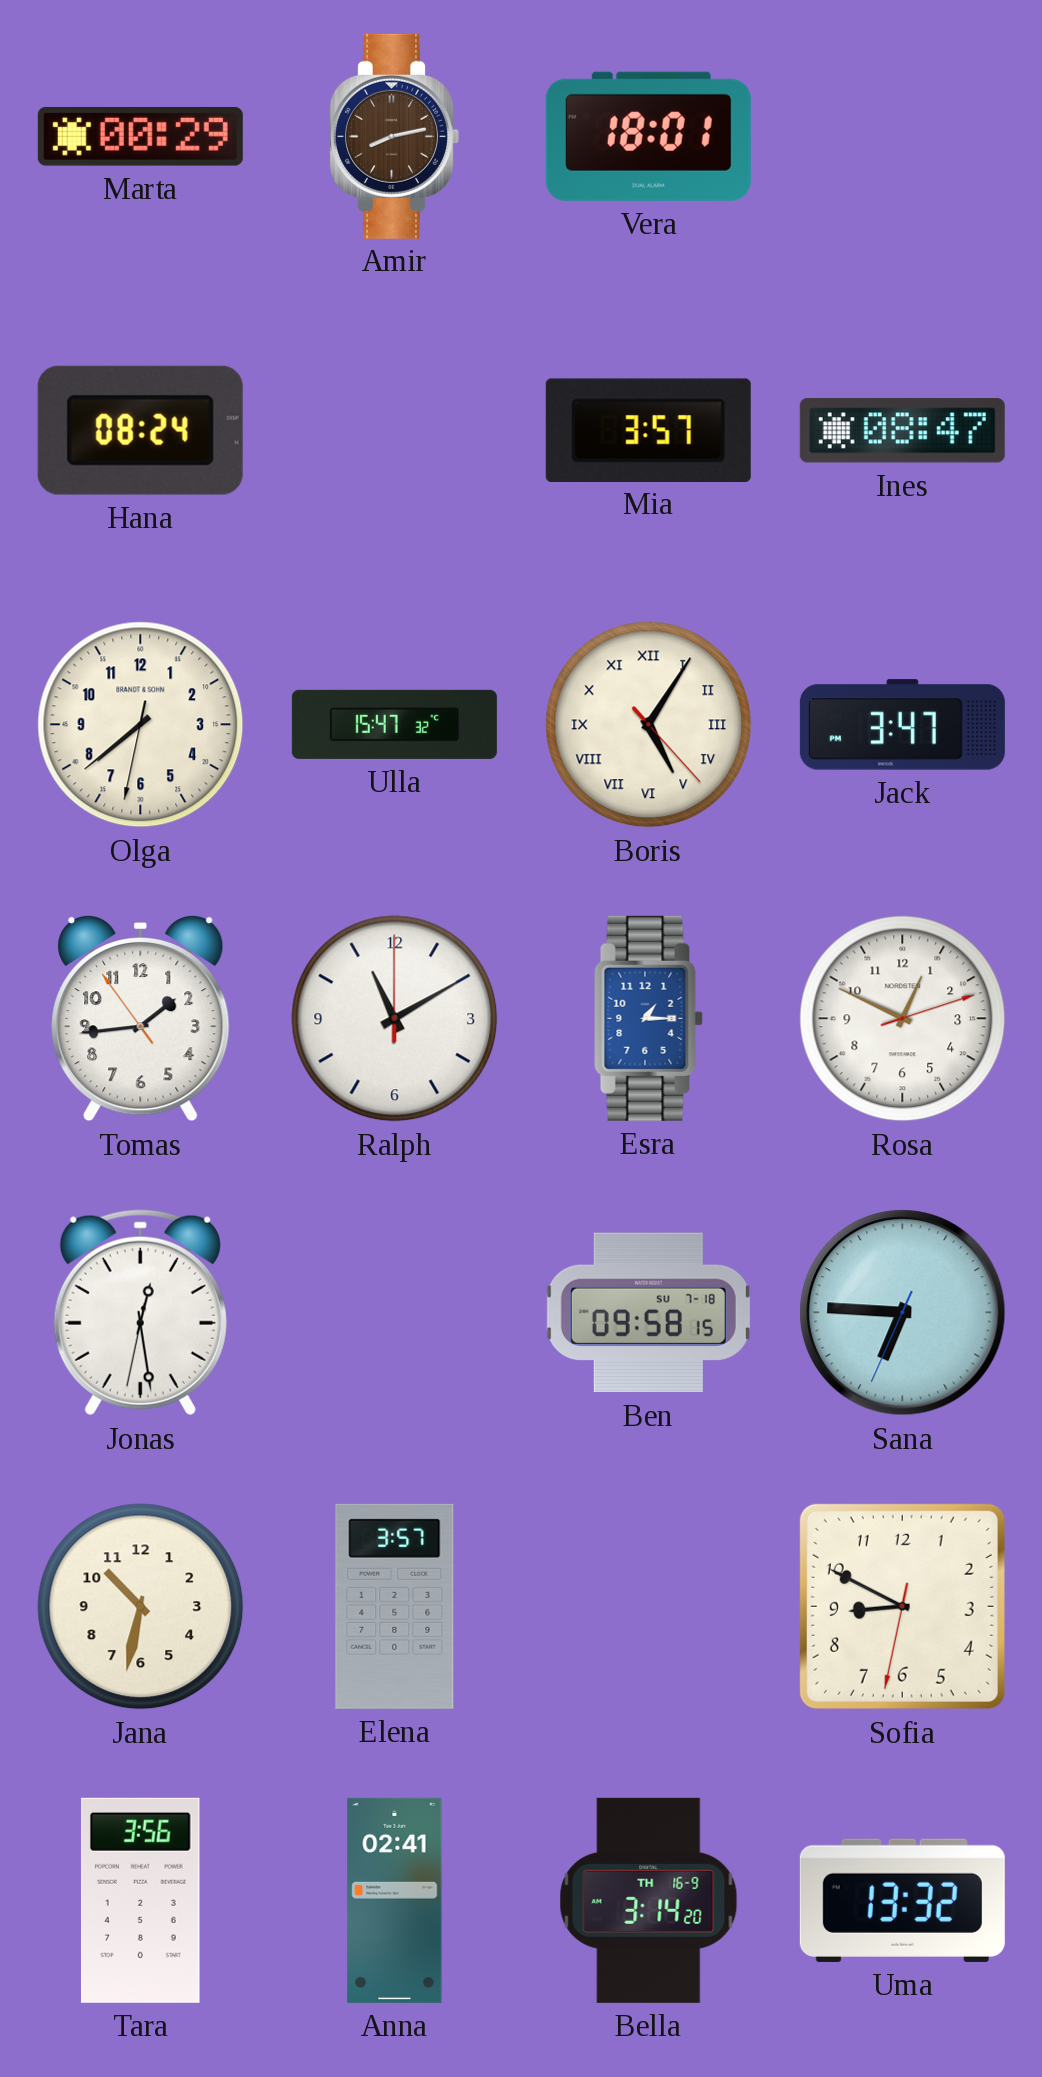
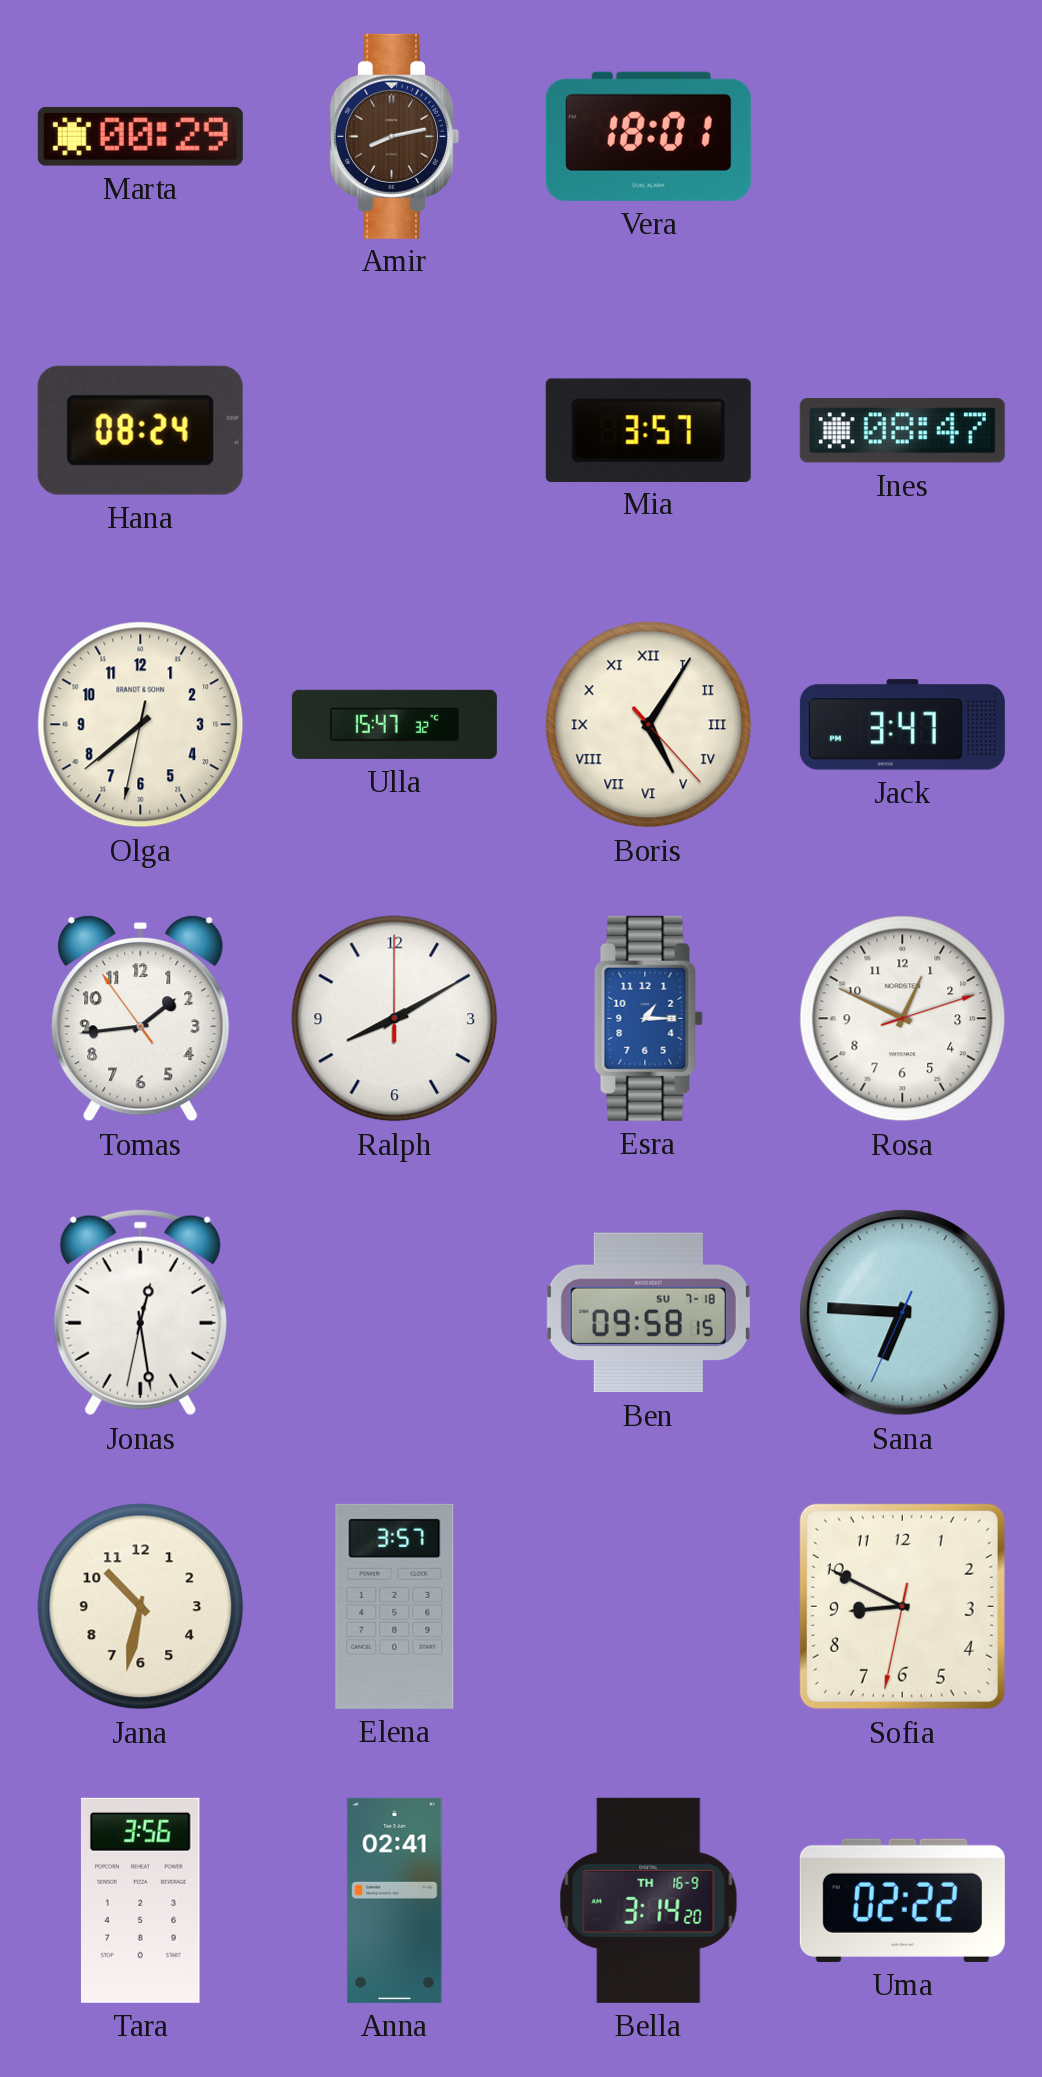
Ralph: 11:10 -> 8:10
Uma: 13:32 -> 02:22
